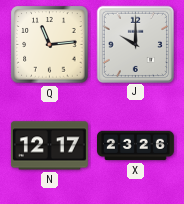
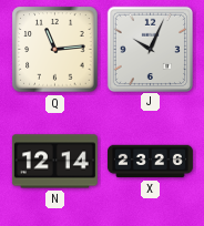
J: 10:00 -> 10:04
N: 12:17 -> 12:14
